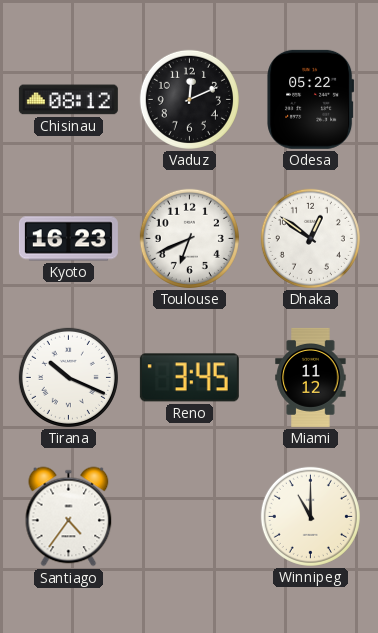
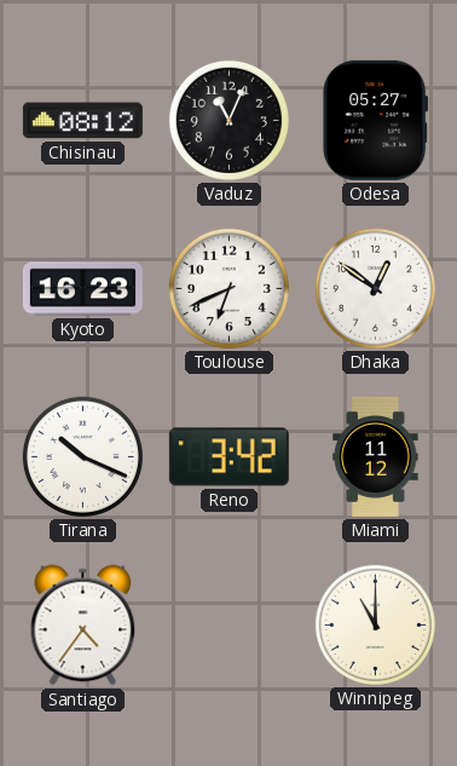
Vaduz: 12:11 -> 11:04
Odesa: 05:22 -> 05:27
Reno: 3:45 -> 3:42
